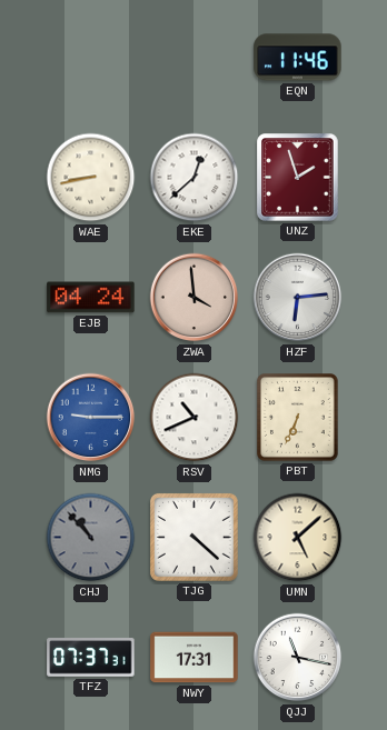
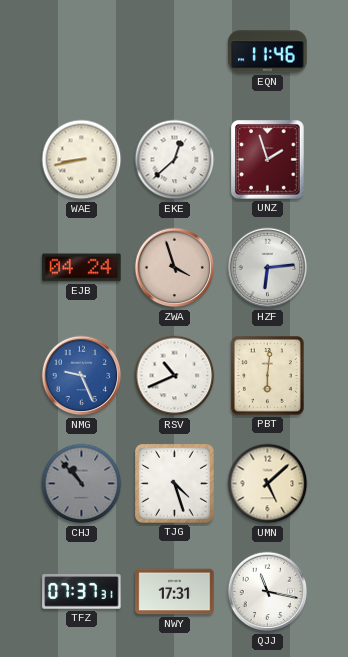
ZWA: 3:59 -> 3:57
NMG: 9:15 -> 9:26
PBT: 6:34 -> 6:01
TJG: 4:22 -> 4:27
